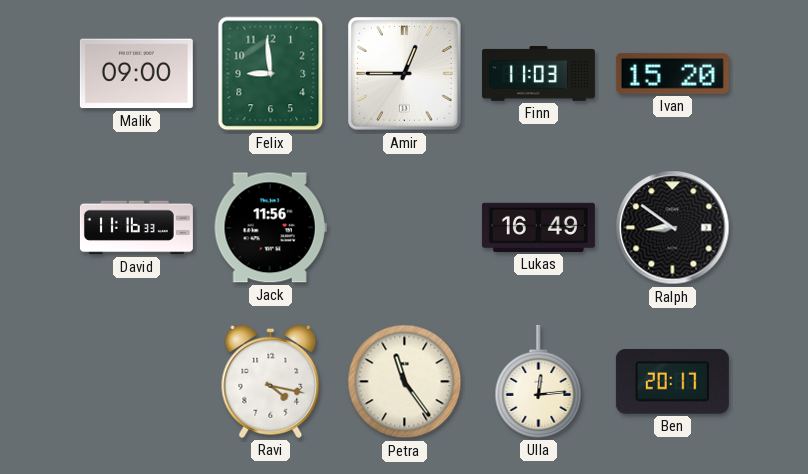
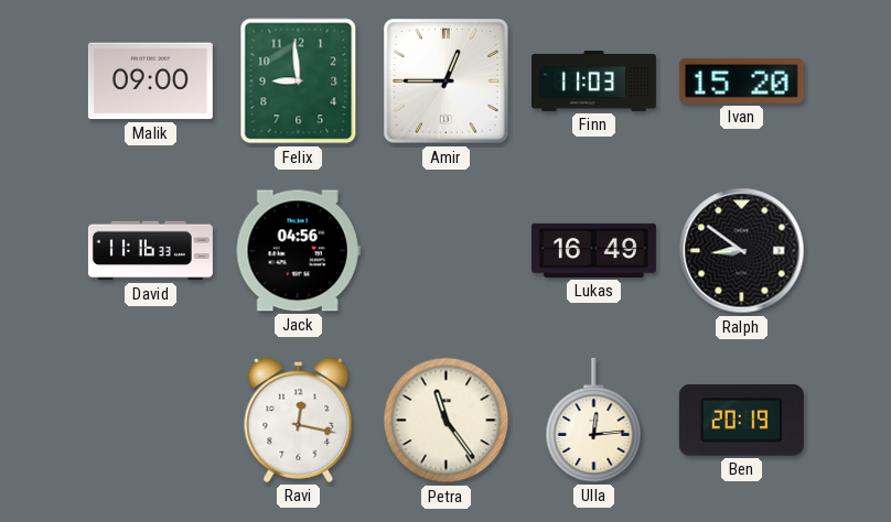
Jack: 11:56 -> 04:56
Ravi: 4:17 -> 12:17
Ben: 20:17 -> 20:19
